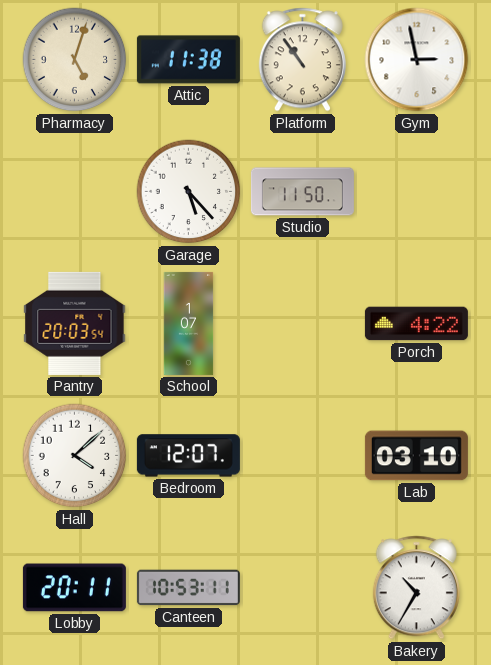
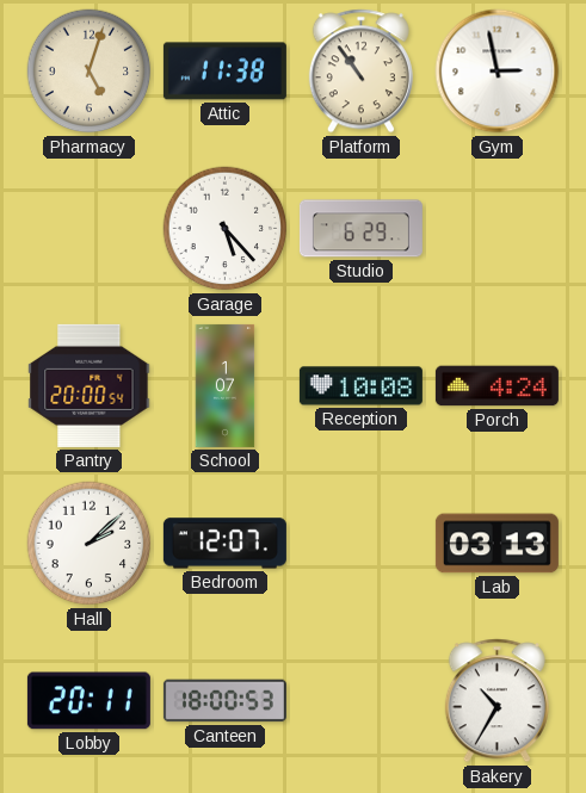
Studio: 11:50 -> 6:29
Pantry: 20:03 -> 20:00
Reception: none -> 10:08
Porch: 4:22 -> 4:24
Hall: 4:08 -> 2:08
Lab: 03:10 -> 03:13
Canteen: 10:53 -> 18:00
